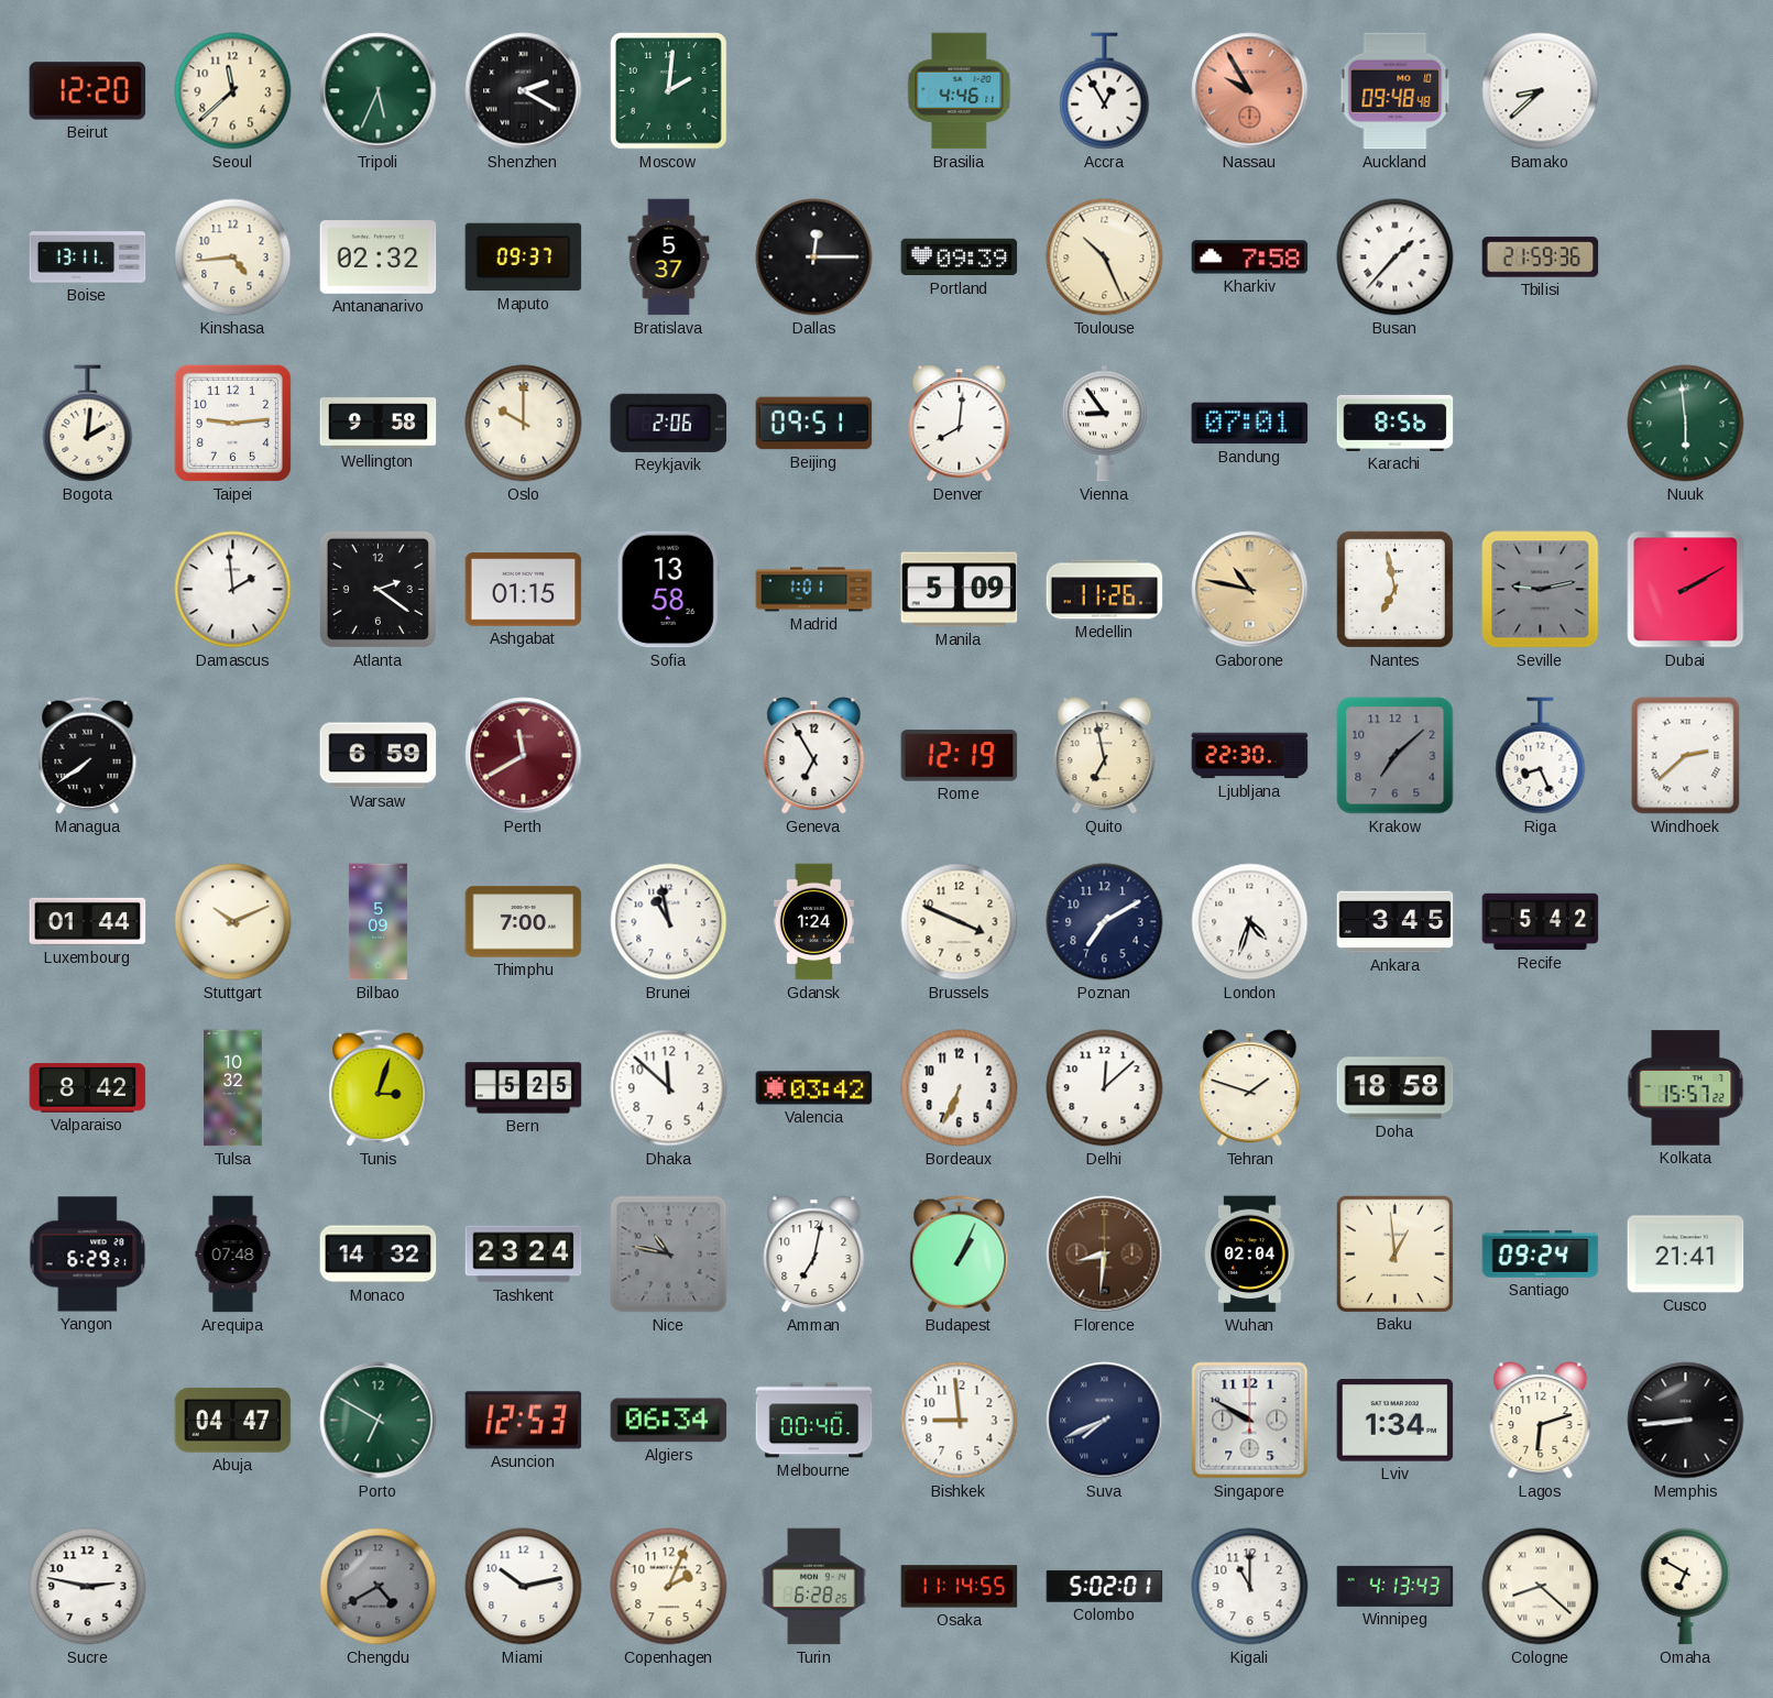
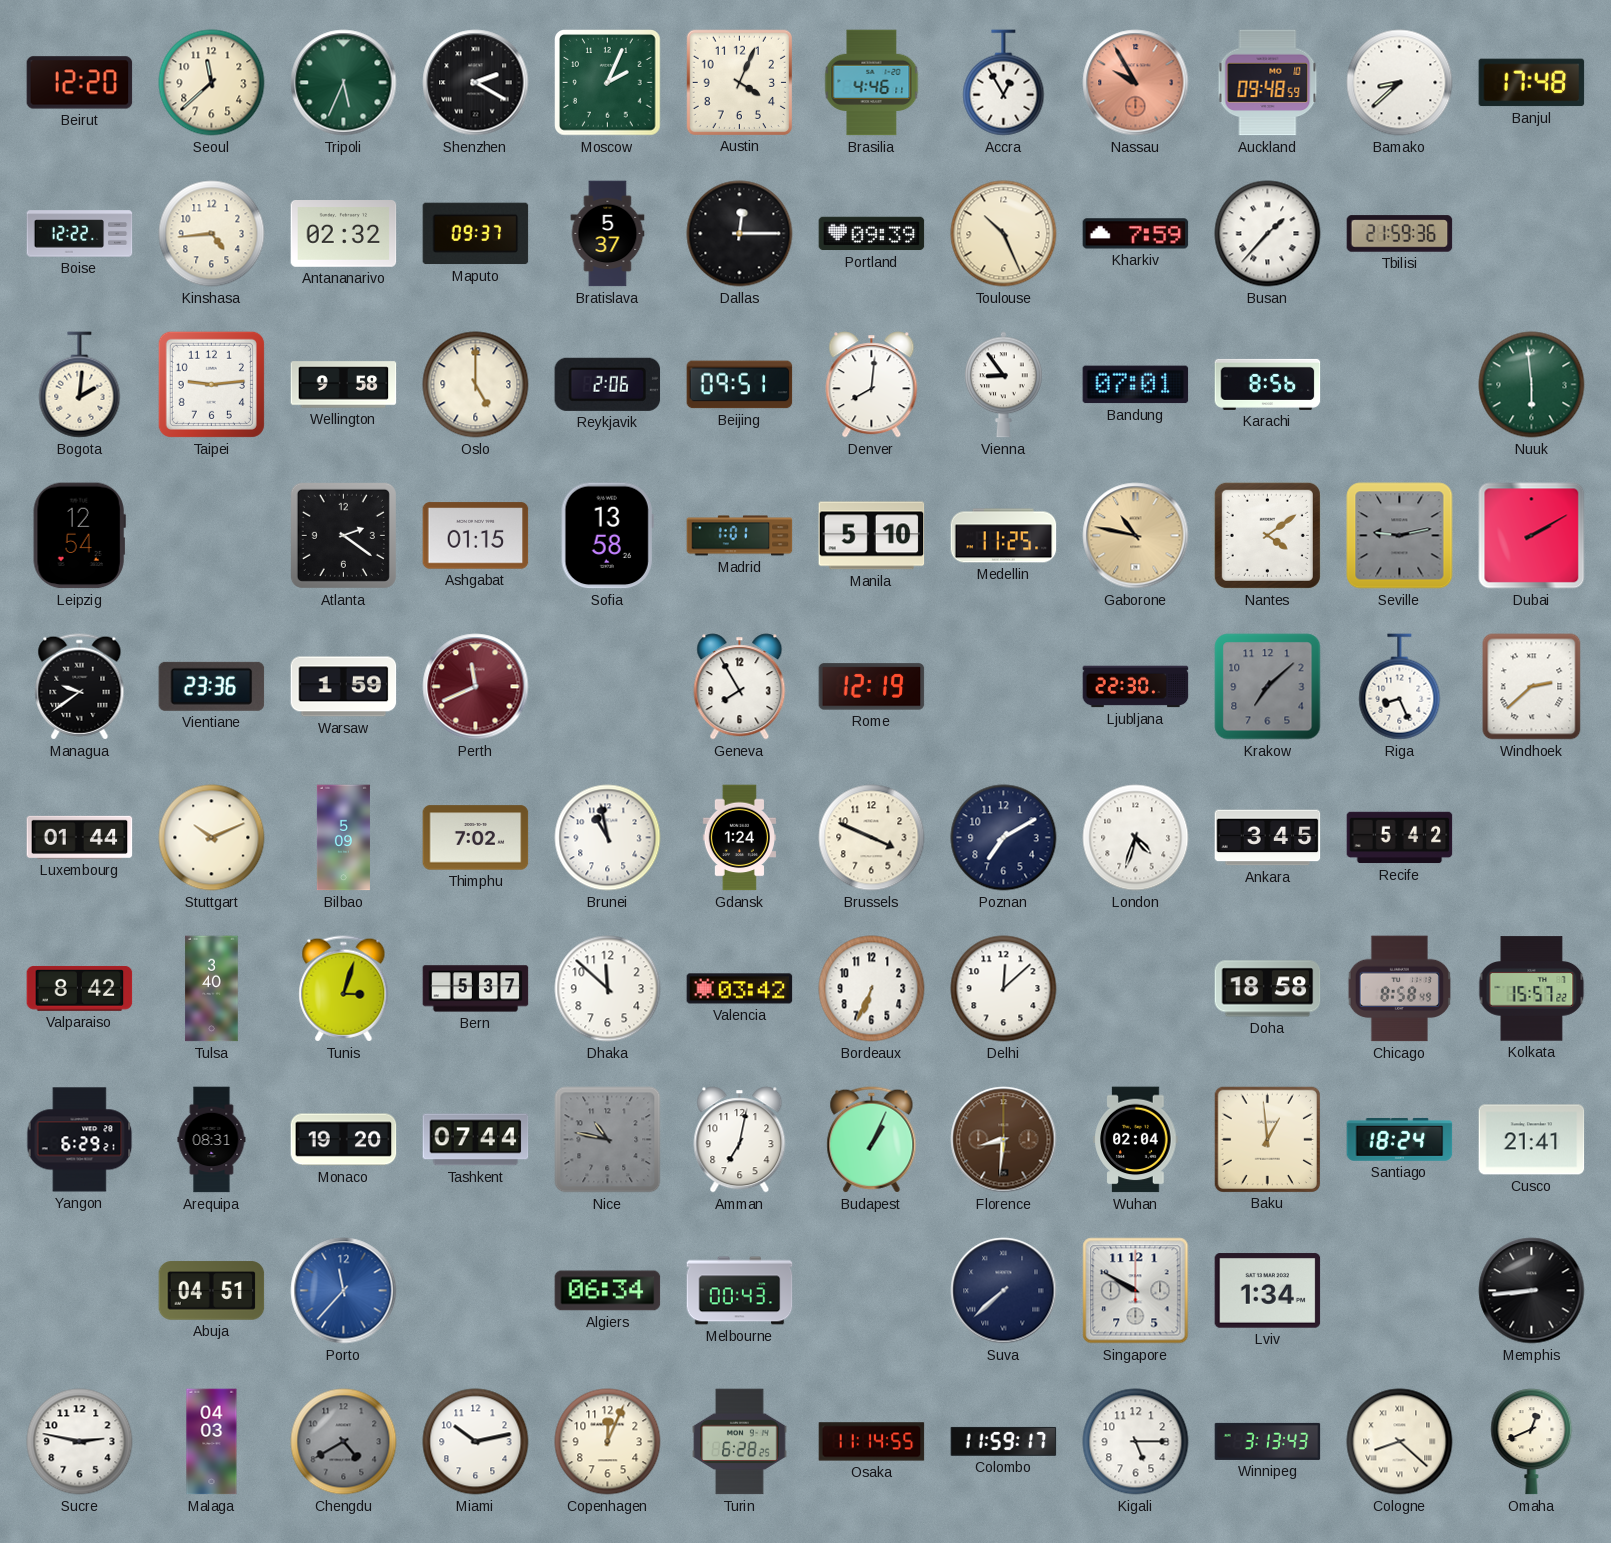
Moscow: 2:01 -> 2:04
Austin: none -> 4:04
Auckland: 09:48:48 -> 09:48:59
Banjul: none -> 17:48
Boise: 13:11 -> 12:22
Kharkiv: 7:58 -> 7:59
Oslo: 10:00 -> 5:00
Leipzig: none -> 12:54
Damascus: 1:59 -> none
Manila: 5:09 -> 5:10
Medellin: 11:26 -> 11:25
Nantes: 6:58 -> 4:09
Managua: 7:39 -> 9:39
Vientiane: none -> 23:36
Warsaw: 6:59 -> 1:59
Perth: 11:40 -> 11:41
Geneva: 6:55 -> 7:55
Quito: 6:58 -> none
Thimphu: 7:00 -> 7:02
Tulsa: 10:32 -> 3:40
Bern: 5:25 -> 5:37
Tehran: 1:48 -> none
Chicago: none -> 8:58
Arequipa: 07:48 -> 08:31
Monaco: 14:32 -> 19:20
Tashkent: 23:24 -> 07:44
Santiago: 09:24 -> 18:24
Abuja: 04:47 -> 04:51
Porto: 6:50 -> 11:37
Porto dial: green -> blue
Asuncion: 12:53 -> none
Melbourne: 00:40 -> 00:43
Bishkek: 8:59 -> none
Suva: 7:41 -> 7:38
Lagos: 6:12 -> none
Malaga: none -> 04:03
Copenhagen: 2:04 -> 12:04
Colombo: 5:02 -> 11:59
Kigali: 11:00 -> 5:15
Winnipeg: 4:13 -> 3:13
Omaha: 6:50 -> 12:41
